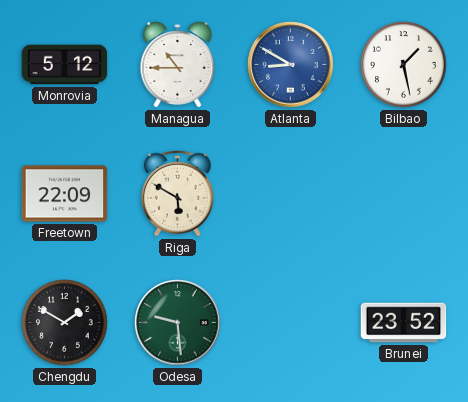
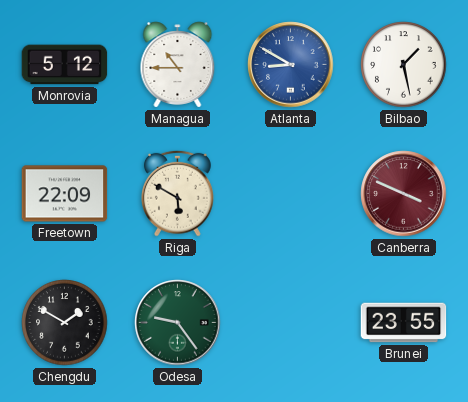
Canberra: none -> 3:49
Odesa: 9:29 -> 9:24
Brunei: 23:52 -> 23:55
